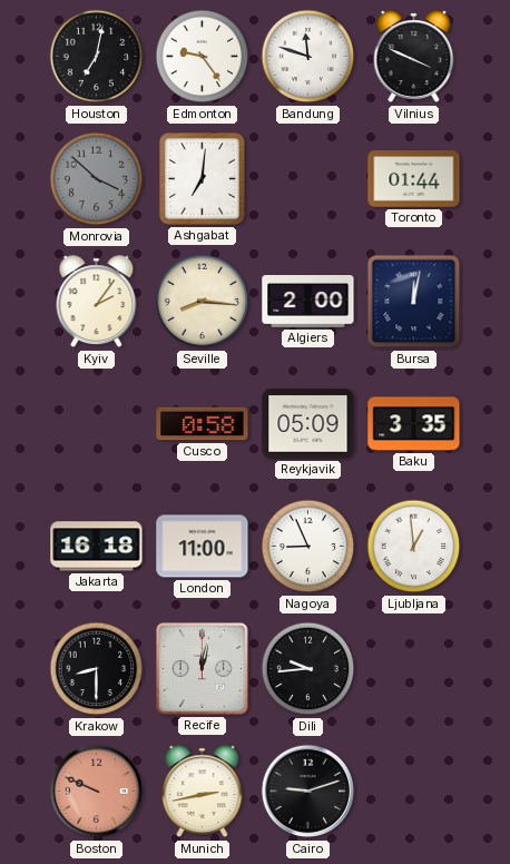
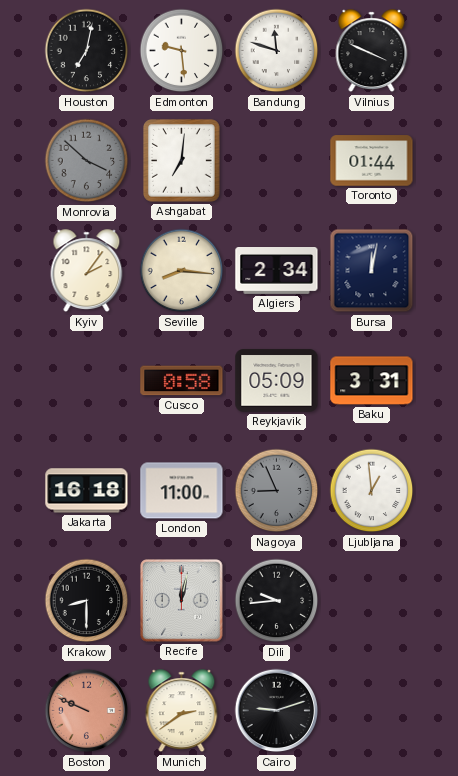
Edmonton: 9:24 -> 9:29
Algiers: 2:00 -> 2:34
Baku: 3:35 -> 3:31
Nagoya dial: white -> grey
Munich: 2:43 -> 2:39
